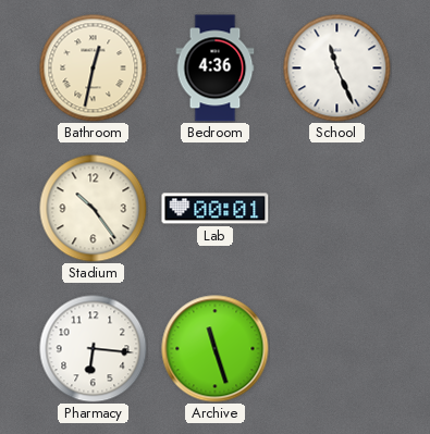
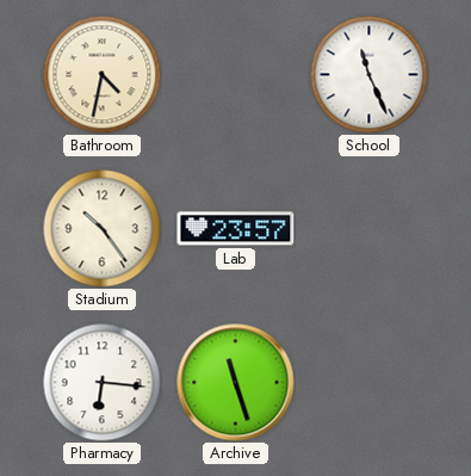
Bathroom: 12:32 -> 4:32
Bedroom: 4:36 -> none
Lab: 00:01 -> 23:57
